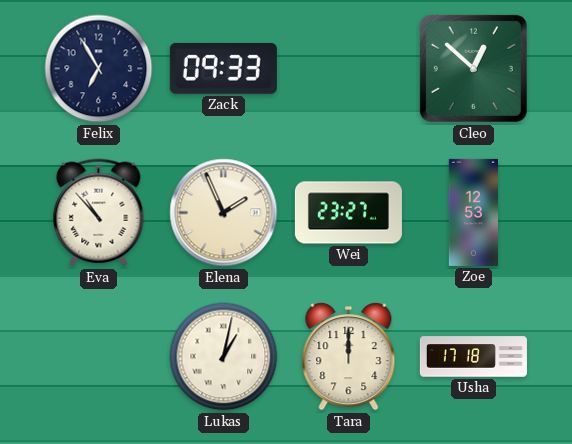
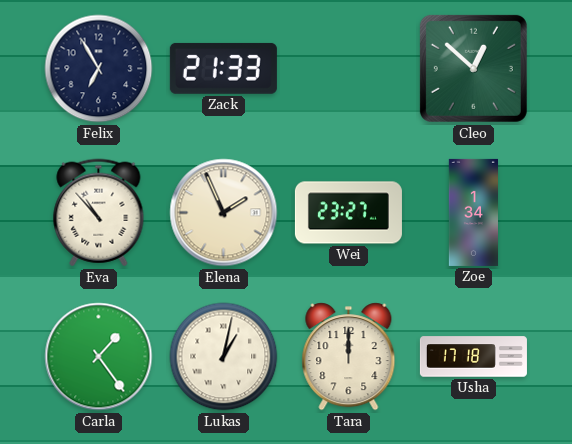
Zack: 09:33 -> 21:33
Zoe: 12:53 -> 1:34
Carla: none -> 1:24
